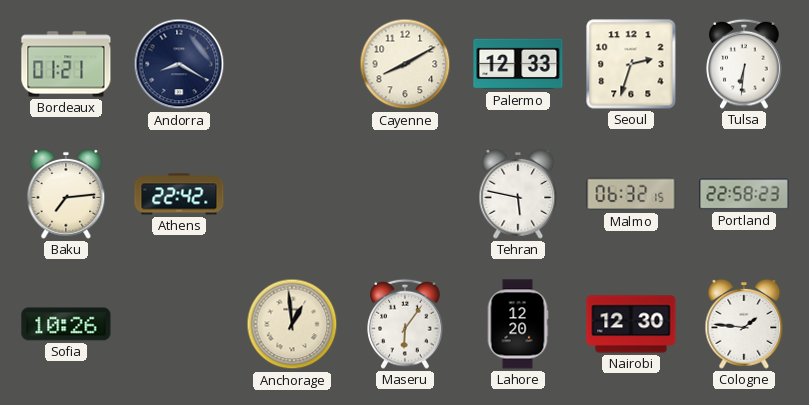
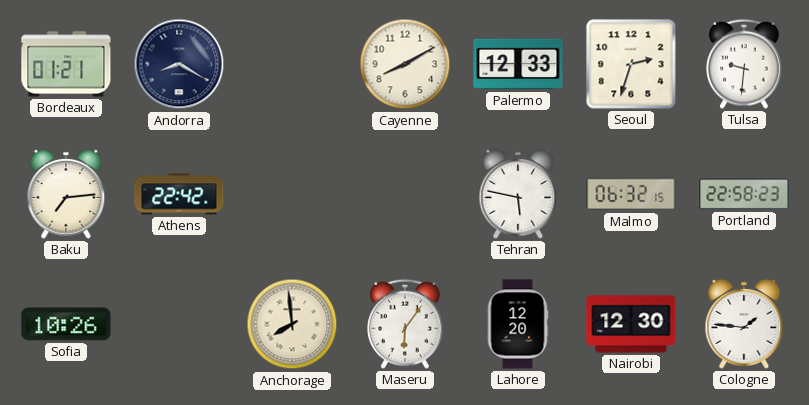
Tulsa: 6:31 -> 9:31
Anchorage: 12:59 -> 7:59
